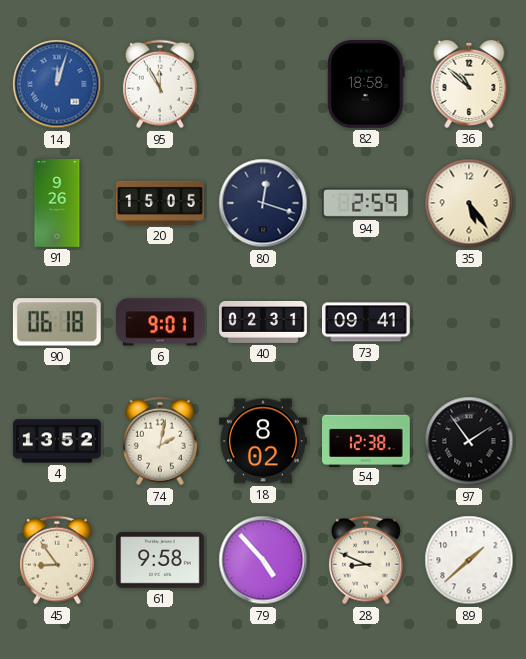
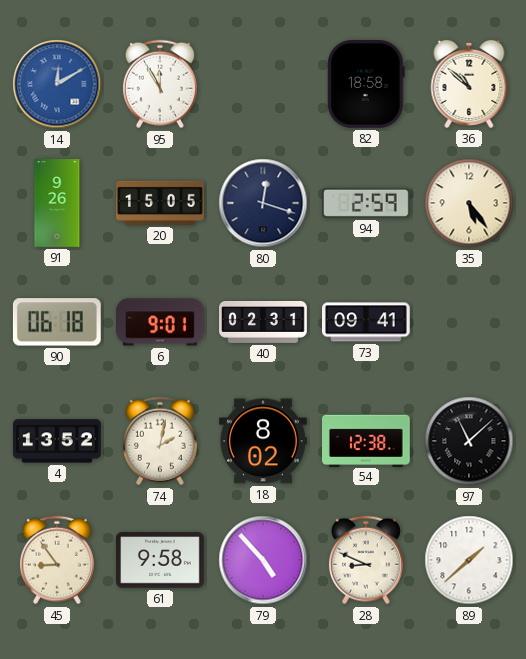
14: 12:03 -> 12:10
97: 1:54 -> 11:08
